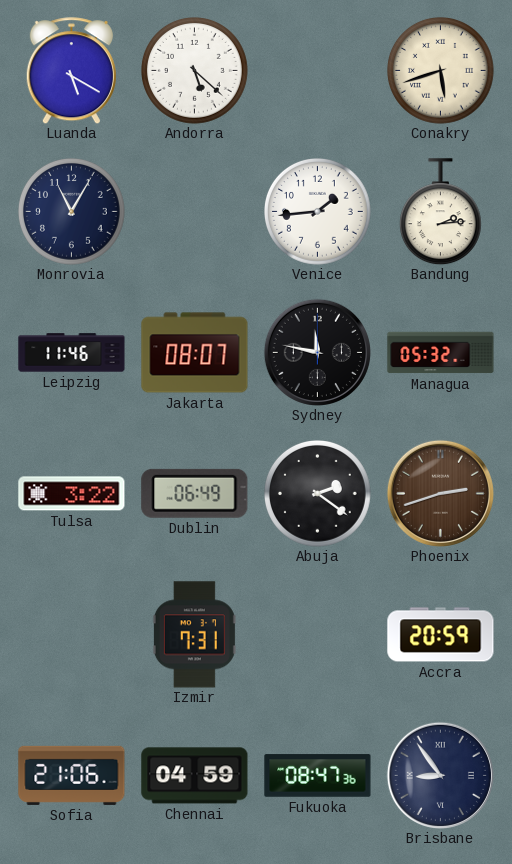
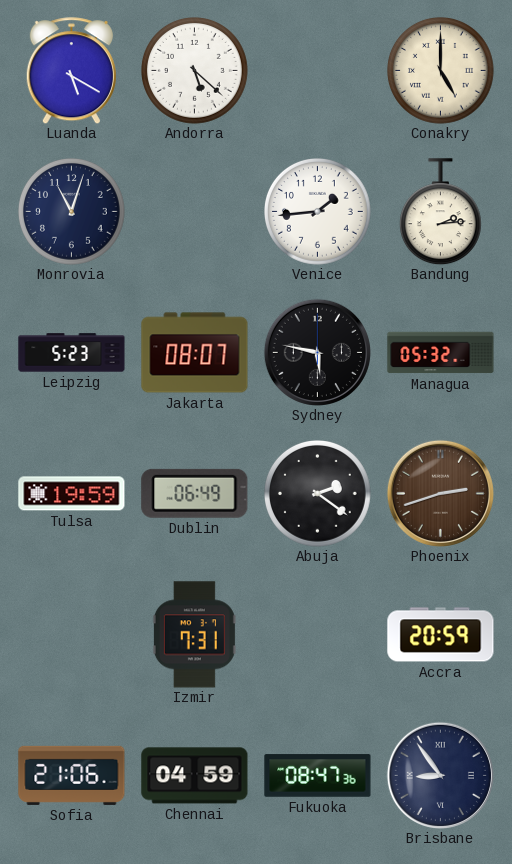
Conakry: 5:42 -> 5:00
Monrovia: 11:05 -> 11:03
Leipzig: 11:46 -> 5:23
Sydney: 11:47 -> 5:47
Tulsa: 3:22 -> 19:59
